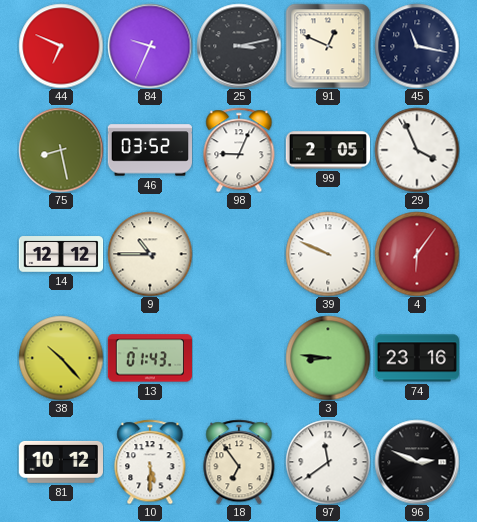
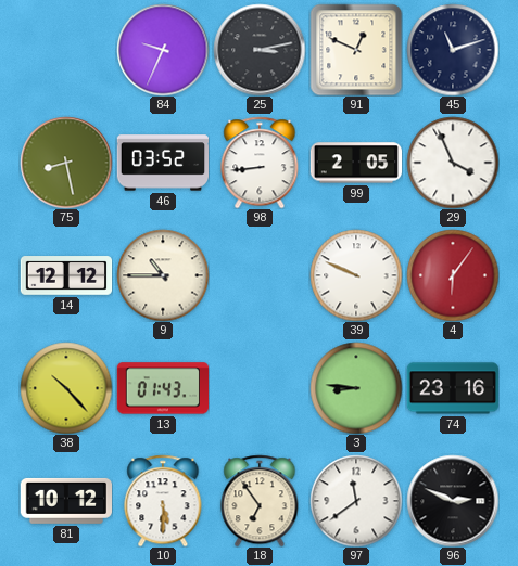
44: 6:49 -> none
45: 11:17 -> 11:12
98: 9:04 -> 8:44
